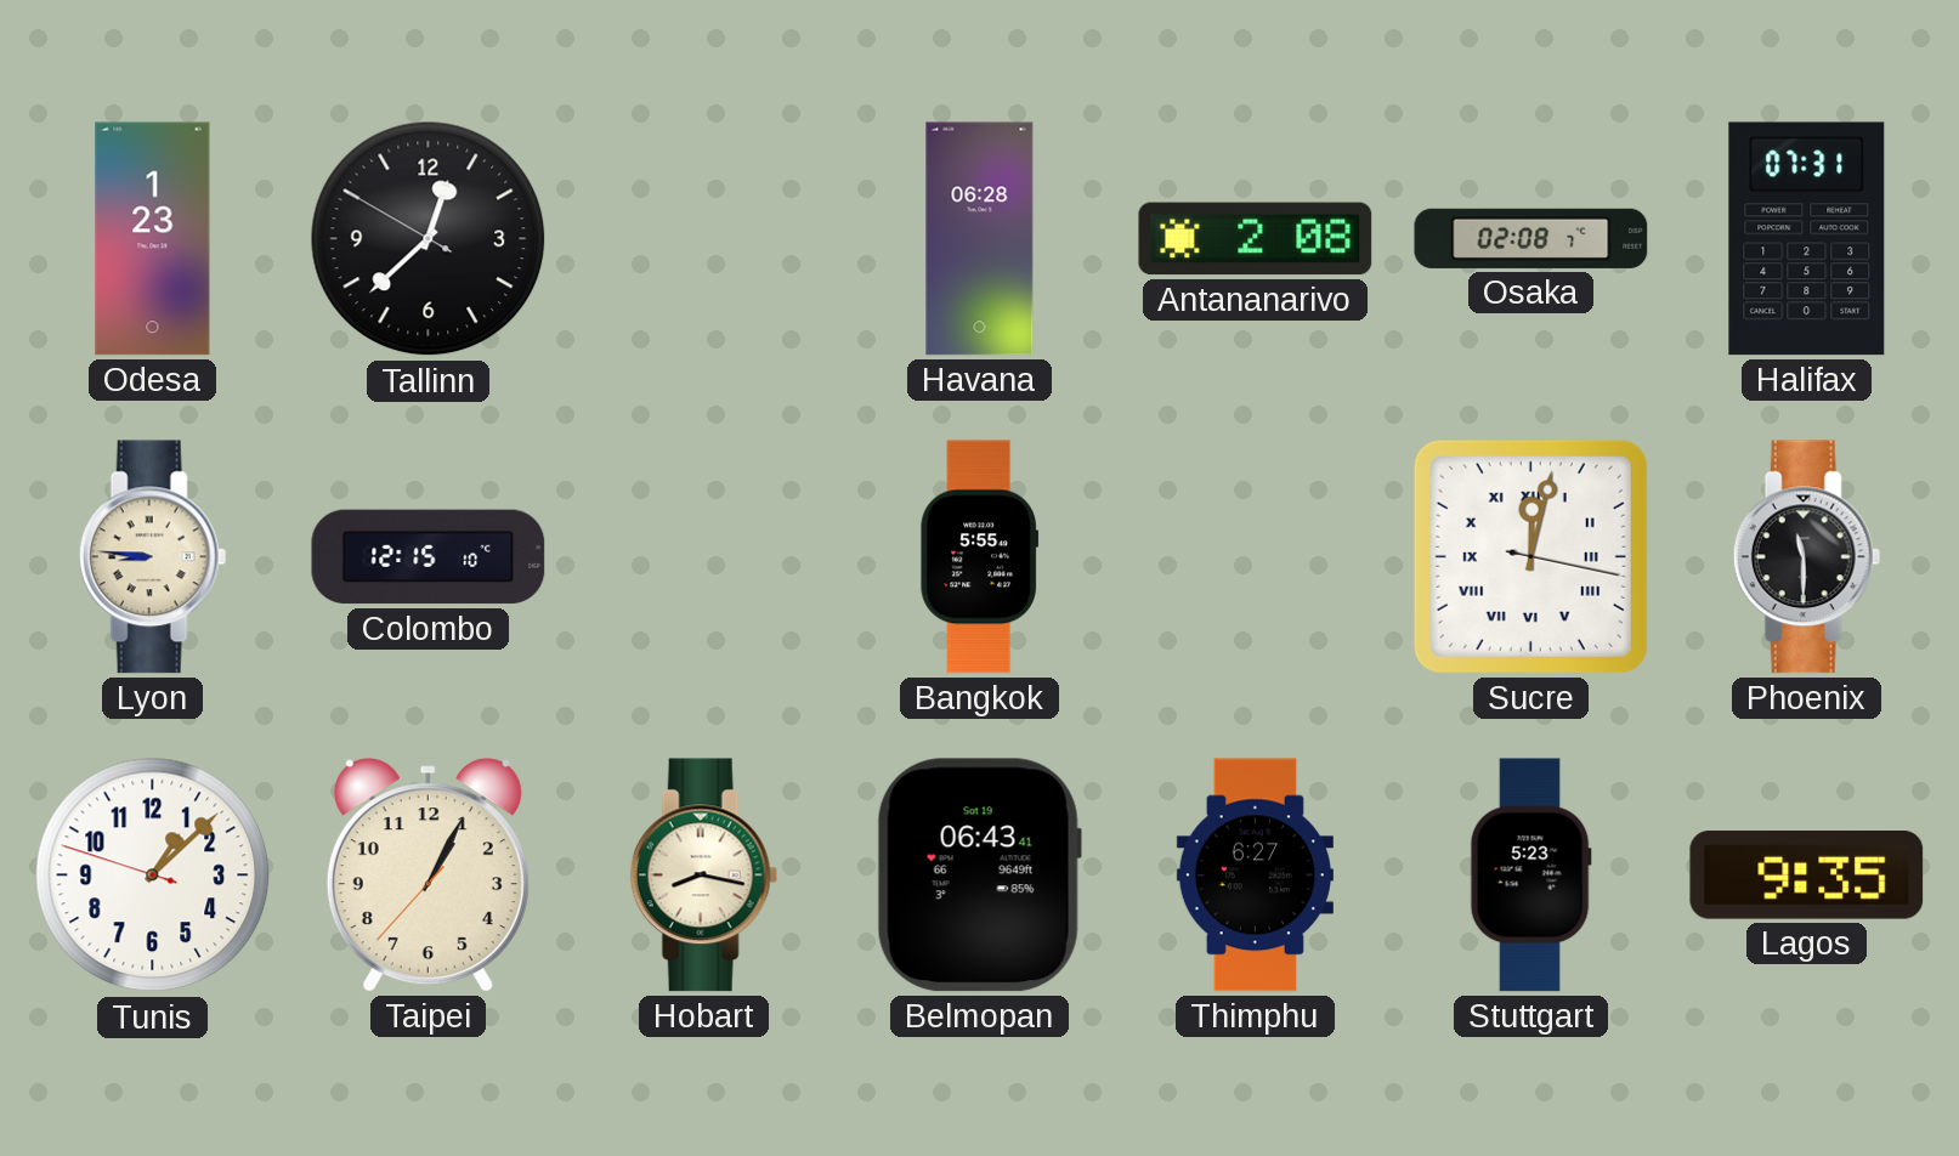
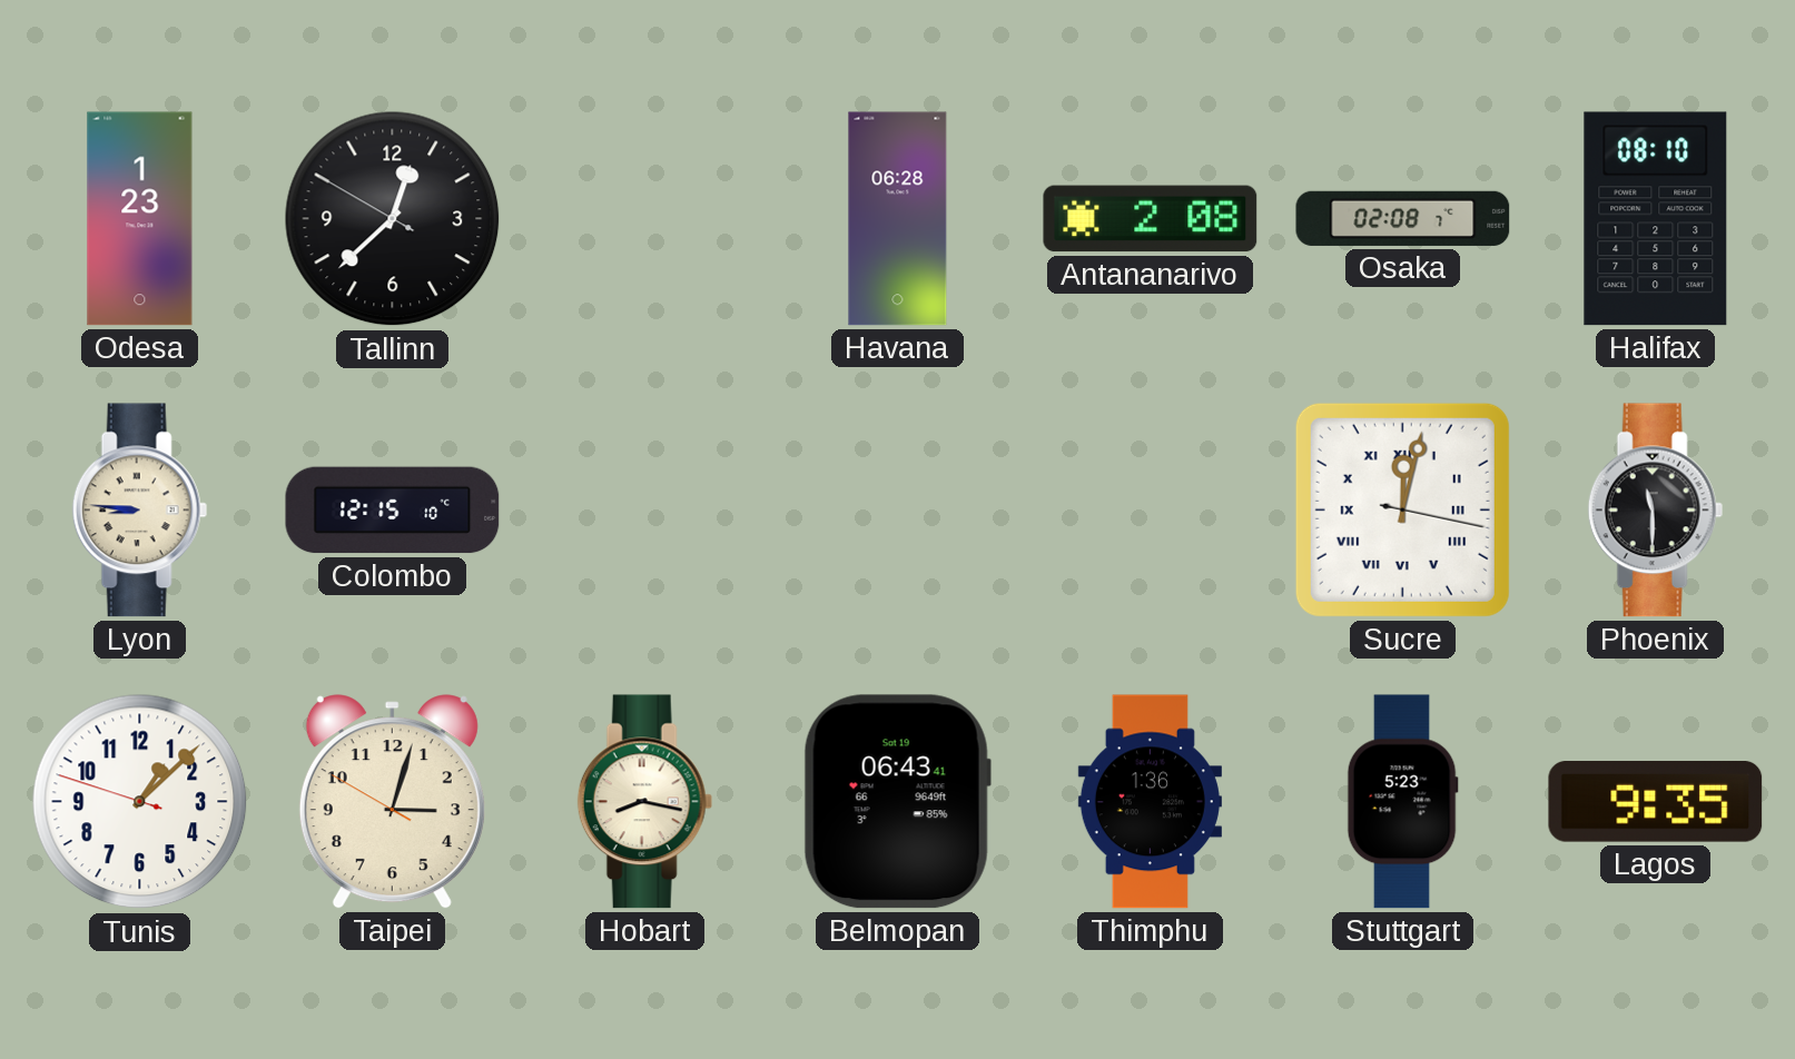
Halifax: 07:31 -> 08:10
Bangkok: 5:55 -> none
Taipei: 1:04 -> 3:02
Thimphu: 6:27 -> 1:36
